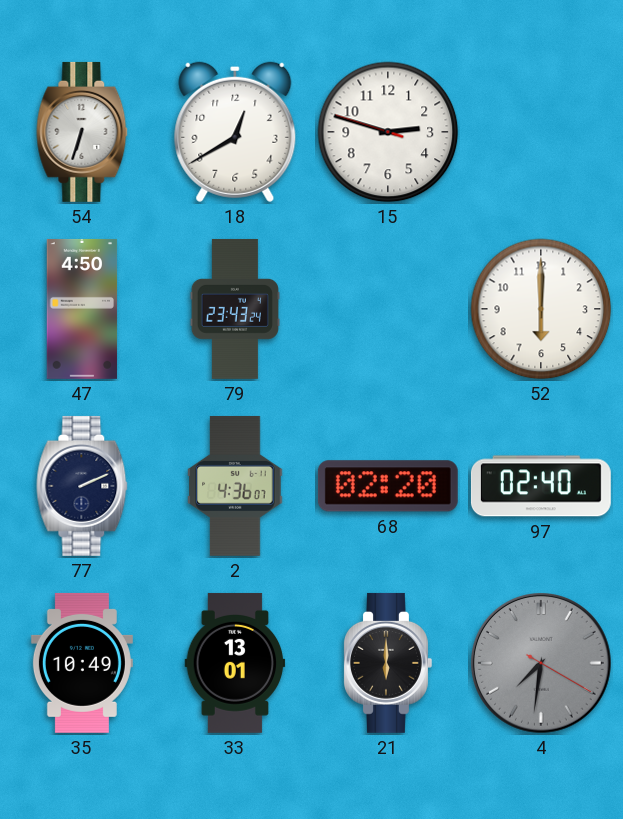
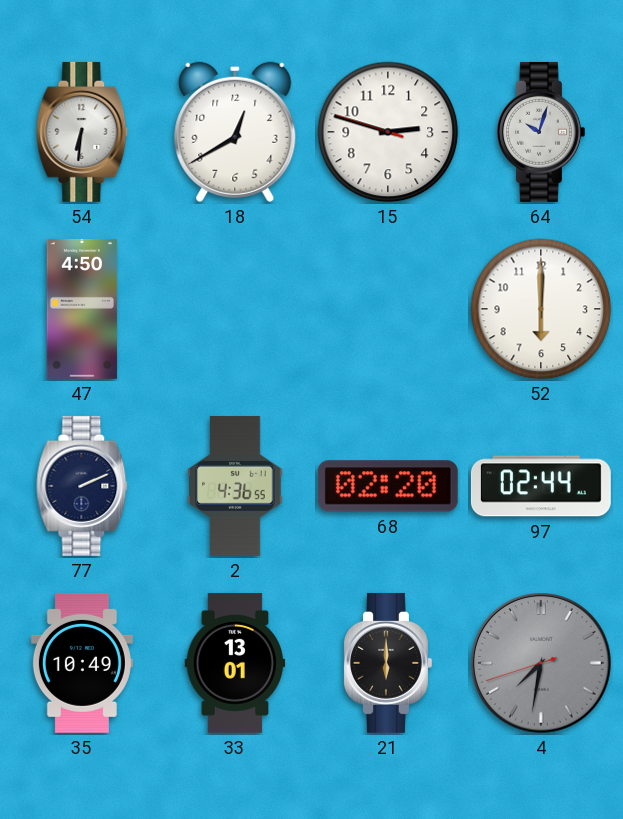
54: 6:33 -> 6:31
64: none -> 10:03
79: 23:43 -> none
2: 4:36:07 -> 4:36:55
97: 02:40 -> 02:44
4: 7:31:20 -> 7:31:42
